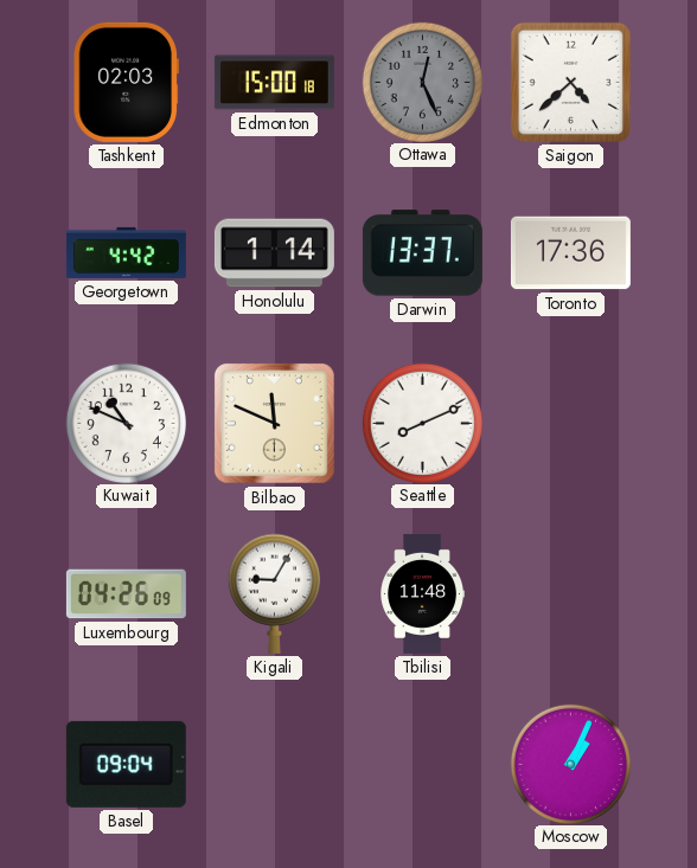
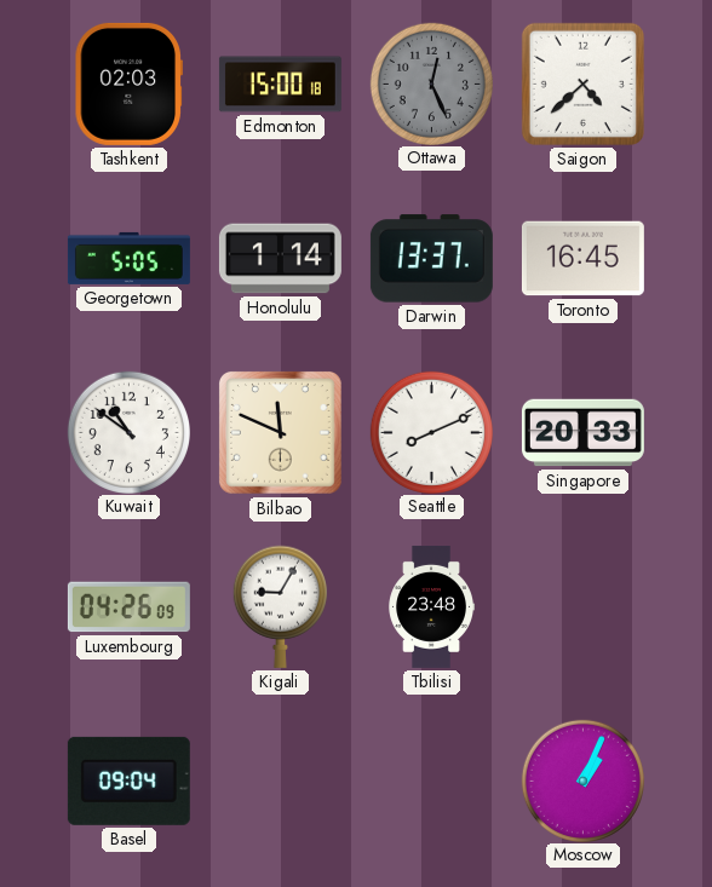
Georgetown: 4:42 -> 5:05
Toronto: 17:36 -> 16:45
Kuwait: 10:49 -> 10:51
Singapore: none -> 20:33
Tbilisi: 11:48 -> 23:48
